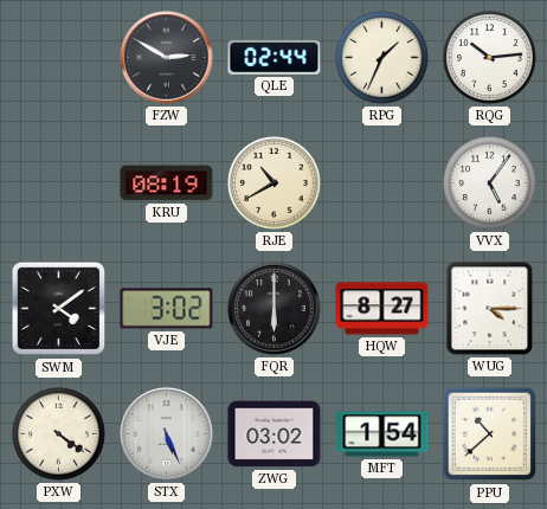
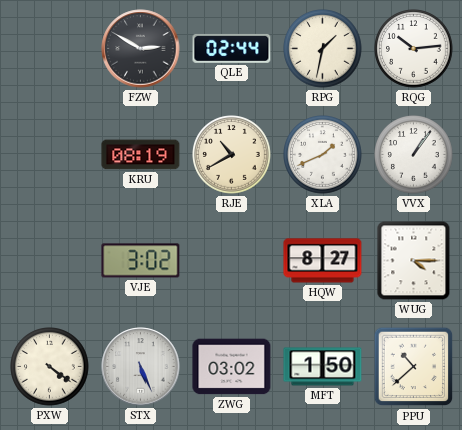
RPG: 1:34 -> 1:32
XLA: none -> 1:41
VVX: 5:06 -> 1:06
SWM: 4:09 -> none
FQR: 6:00 -> none
MFT: 1:54 -> 1:50
